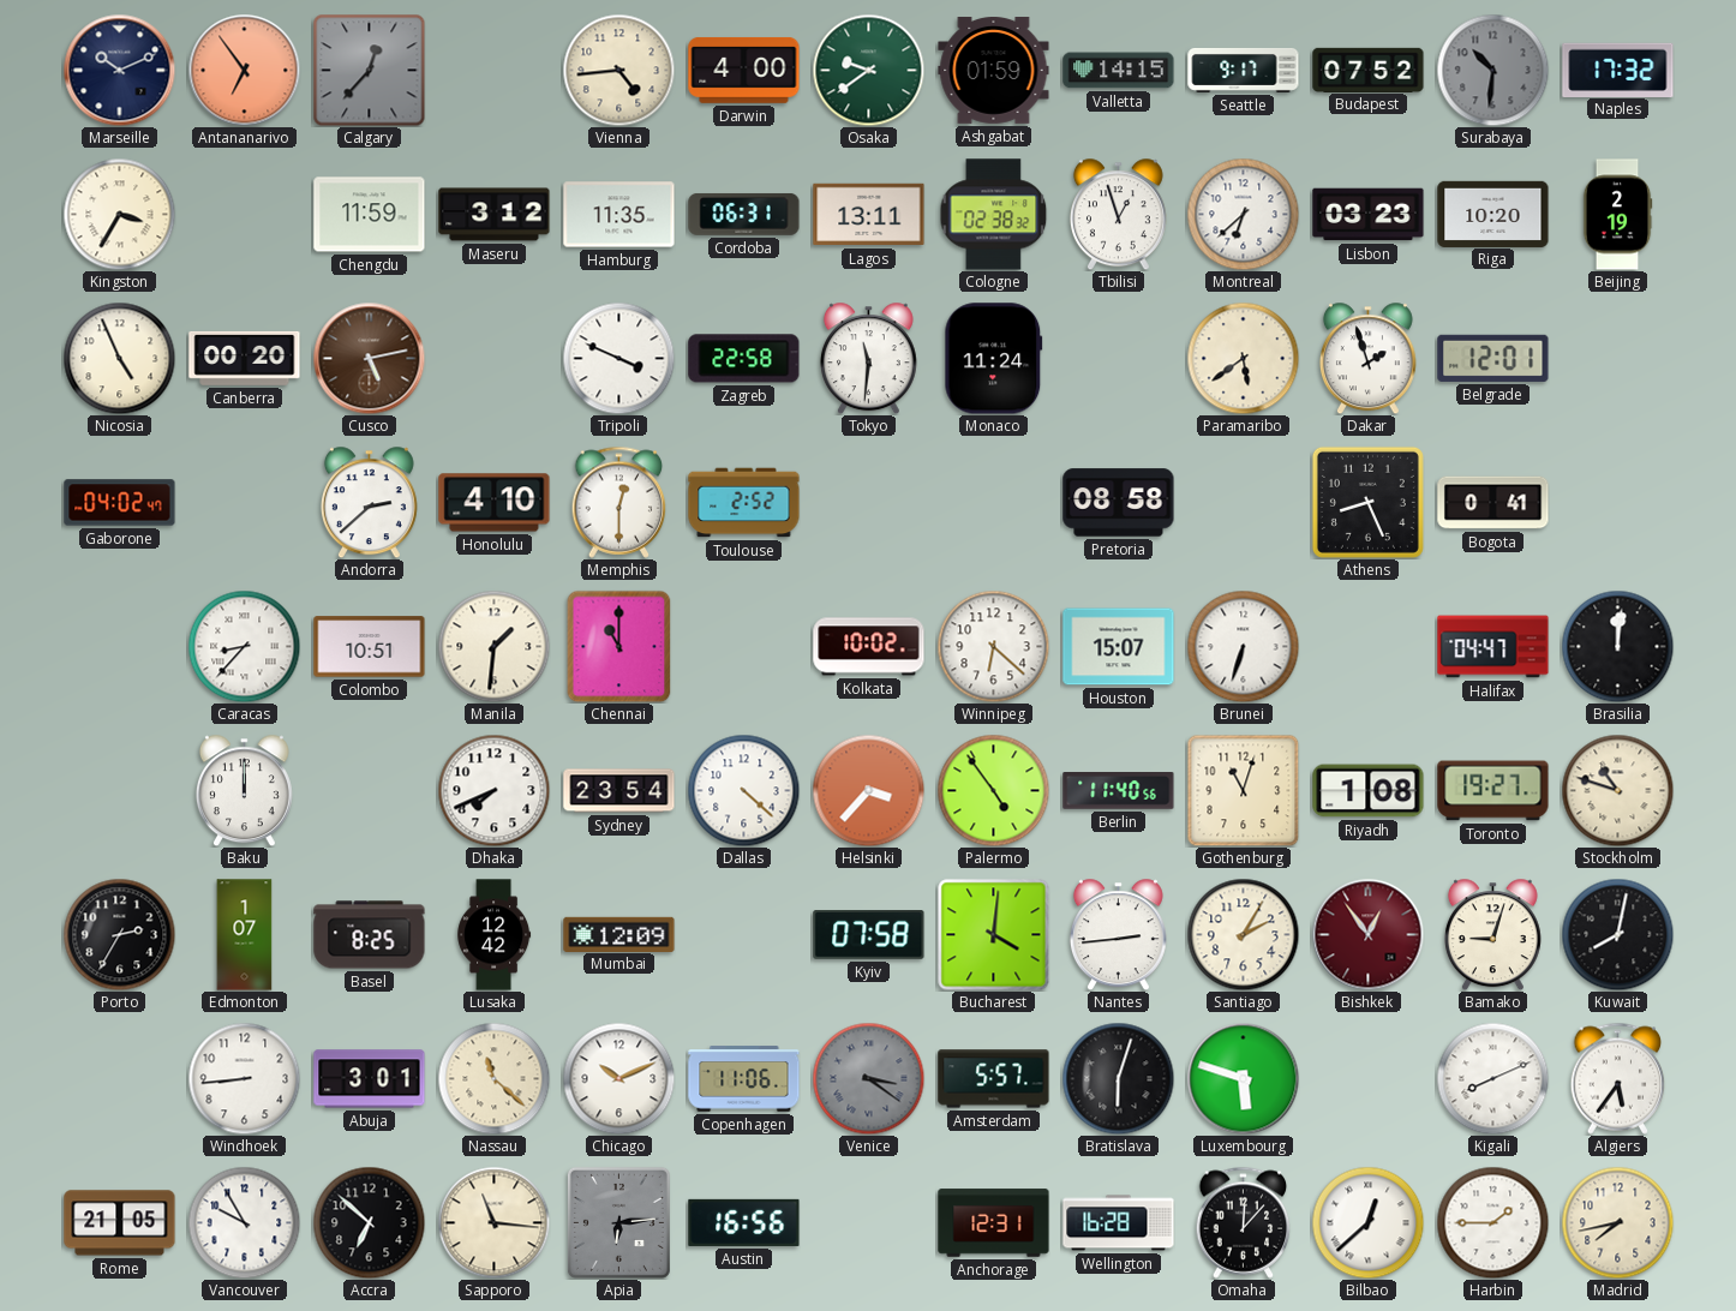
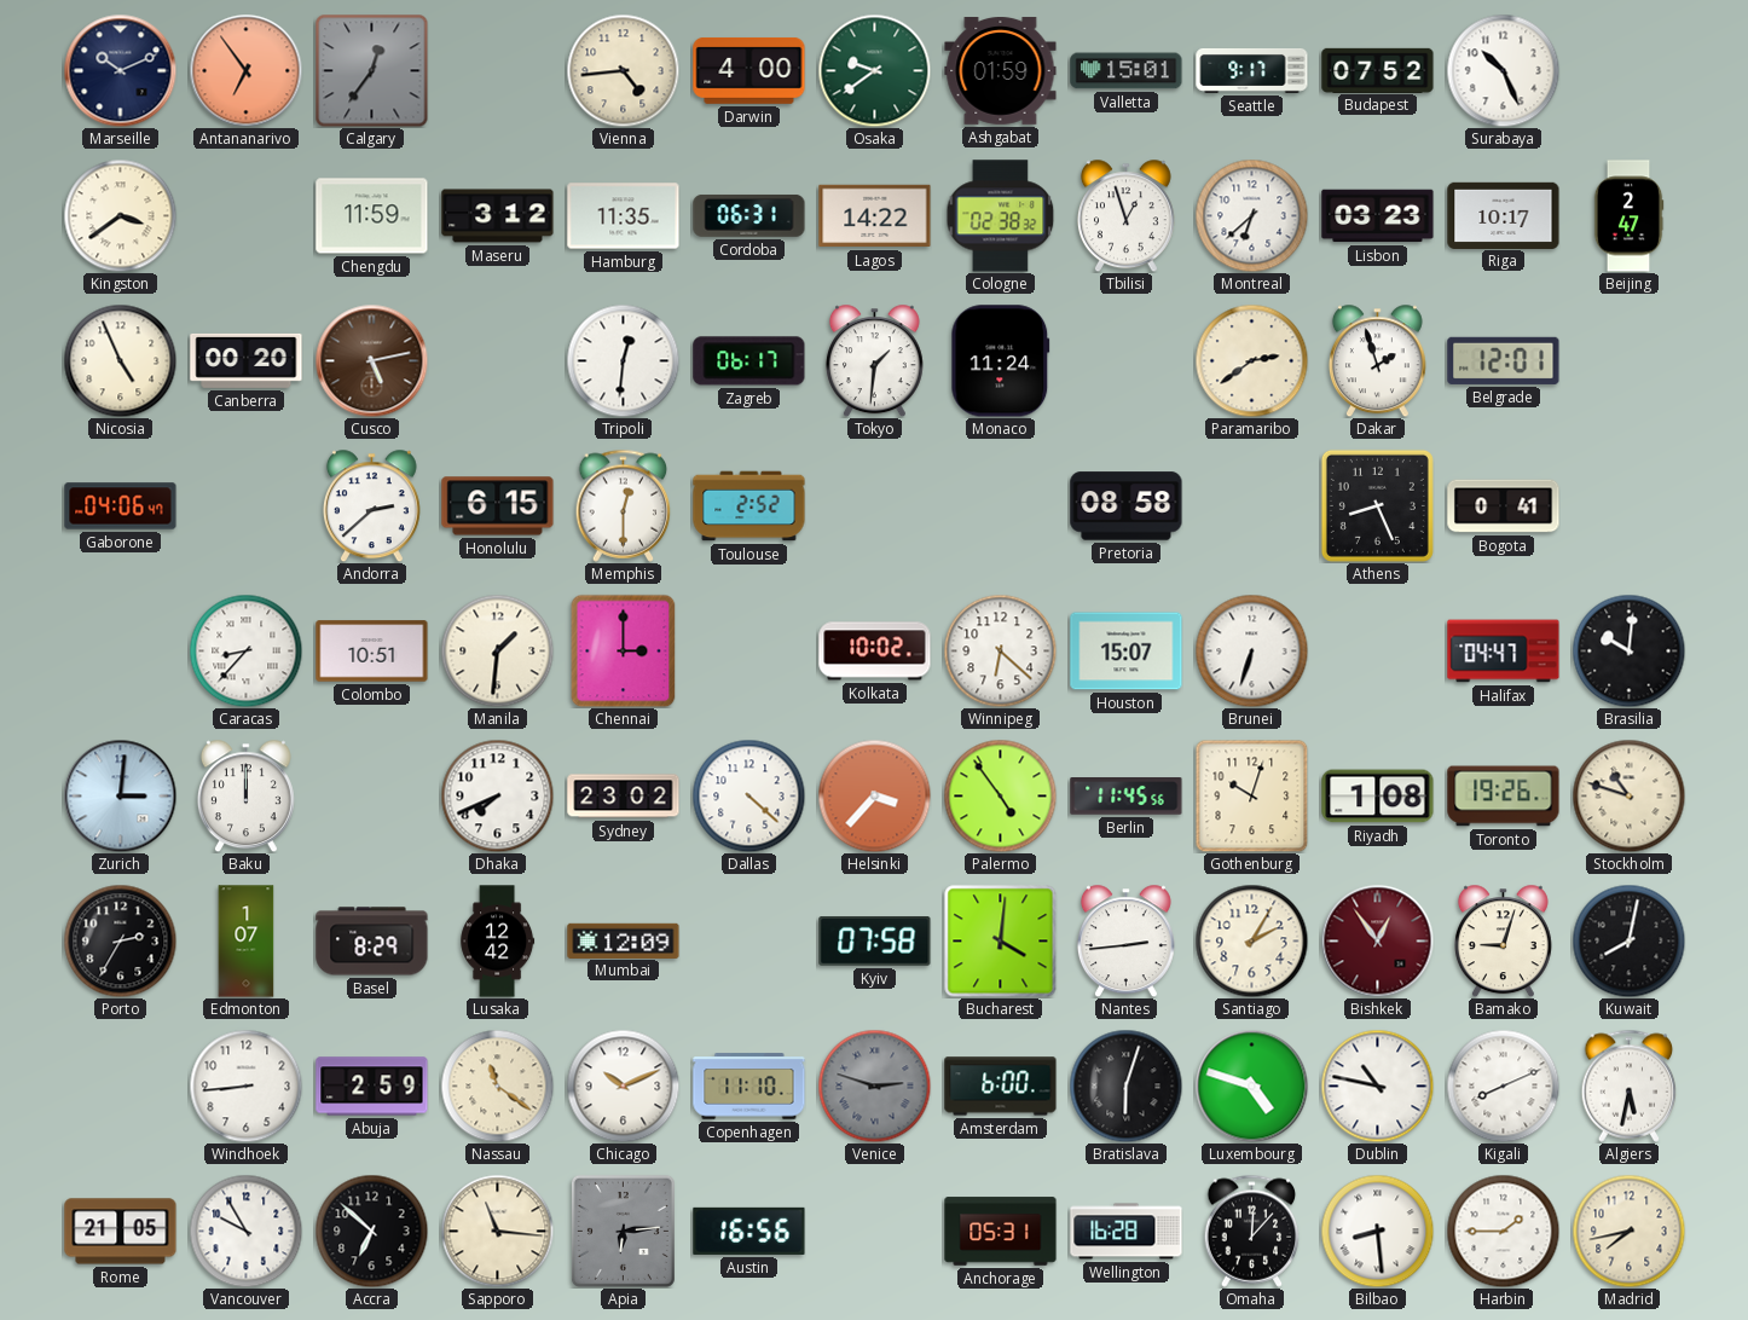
Calgary: 12:37 -> 12:36
Valletta: 14:15 -> 15:01
Surabaya: 10:31 -> 10:26
Surabaya dial: grey -> white
Naples: 17:32 -> none
Kingston: 3:35 -> 3:39
Lagos: 13:11 -> 14:22
Riga: 10:20 -> 10:17
Beijing: 2:19 -> 2:47
Tripoli: 3:49 -> 12:31
Zagreb: 22:58 -> 06:17
Tokyo: 11:31 -> 1:31
Paramaribo: 5:39 -> 2:39
Gaborone: 04:02 -> 04:06
Honolulu: 4:10 -> 6:15
Chennai: 11:00 -> 3:00
Brasilia: 12:01 -> 10:01
Zurich: none -> 3:01
Sydney: 23:54 -> 23:02
Berlin: 11:40 -> 11:45
Gothenburg: 11:03 -> 10:03
Toronto: 19:27 -> 19:26
Basel: 8:25 -> 8:29
Abuja: 3:01 -> 2:59
Nassau: 11:22 -> 11:21
Copenhagen: 11:06 -> 11:10
Venice: 3:21 -> 2:48
Amsterdam: 5:57 -> 6:00
Luxembourg: 5:48 -> 4:48
Dublin: none -> 10:47
Algiers: 5:36 -> 5:32
Anchorage: 12:31 -> 05:31
Bilbao: 12:38 -> 8:29
